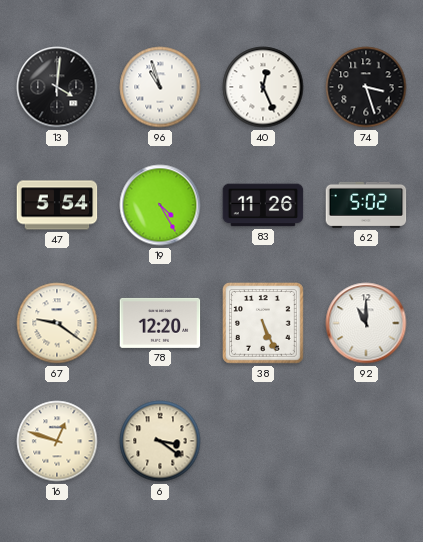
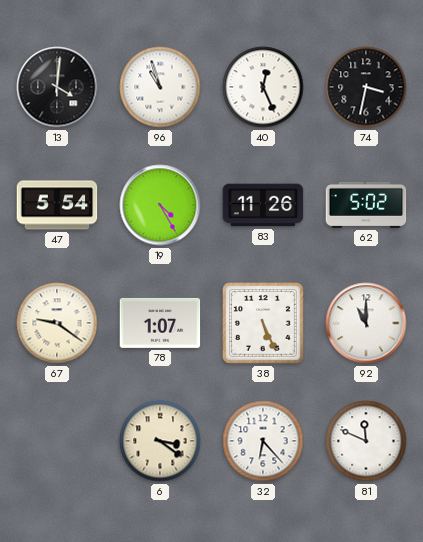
74: 3:27 -> 3:32
78: 12:20 -> 1:07
16: 12:48 -> none
32: none -> 6:23
81: none -> 11:49
